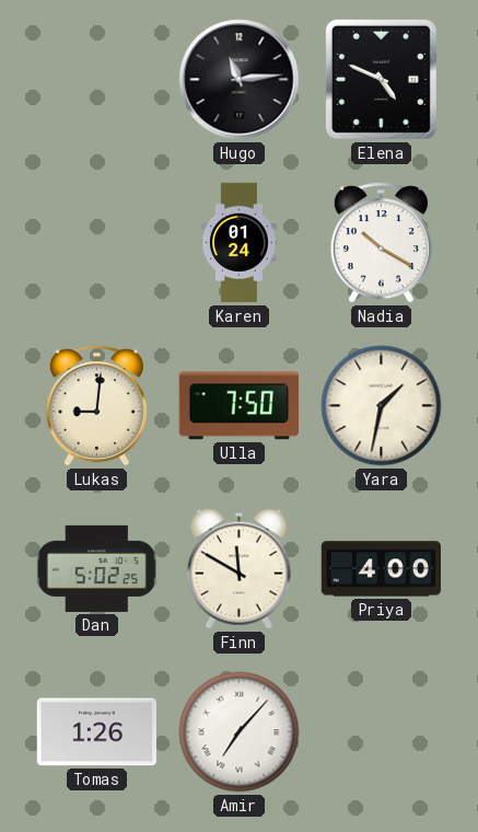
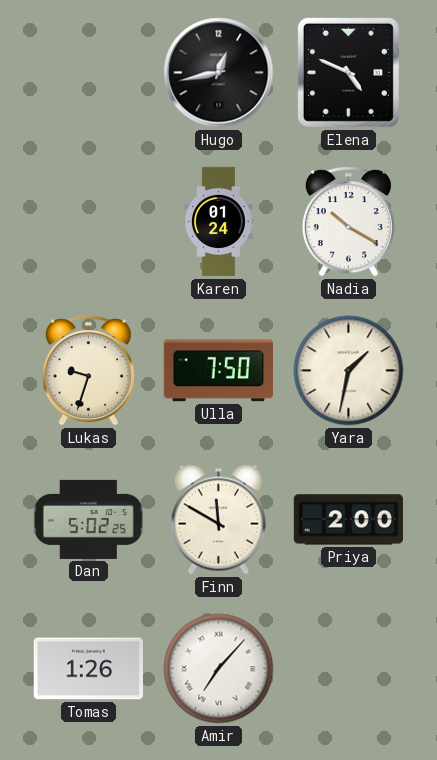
Hugo: 11:14 -> 12:43
Lukas: 9:01 -> 9:33
Priya: 4:00 -> 2:00
